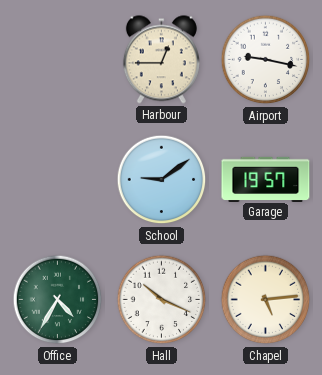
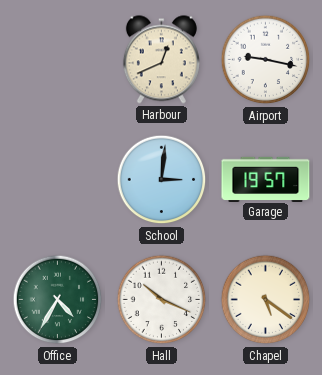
Harbour: 12:45 -> 12:41
School: 9:09 -> 3:01
Chapel: 5:14 -> 5:21
